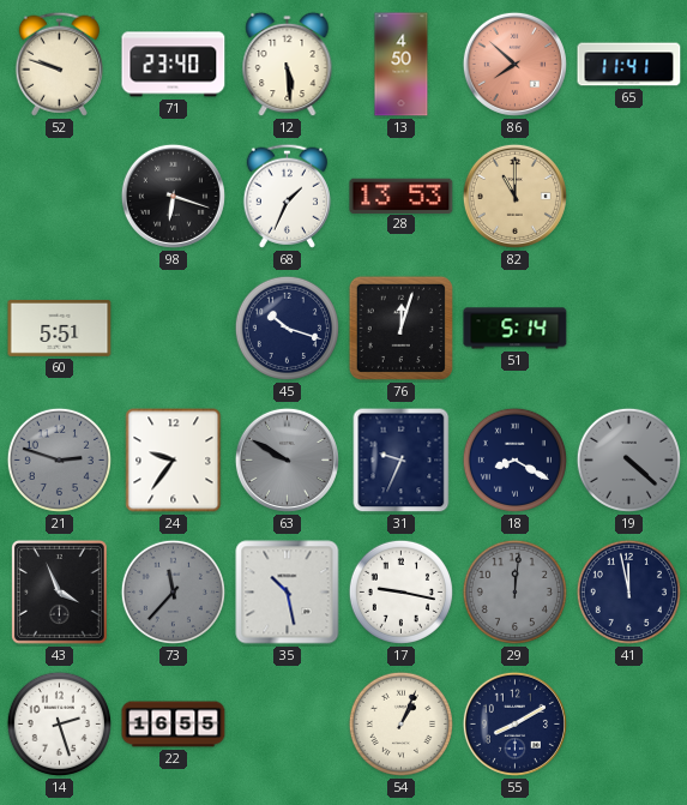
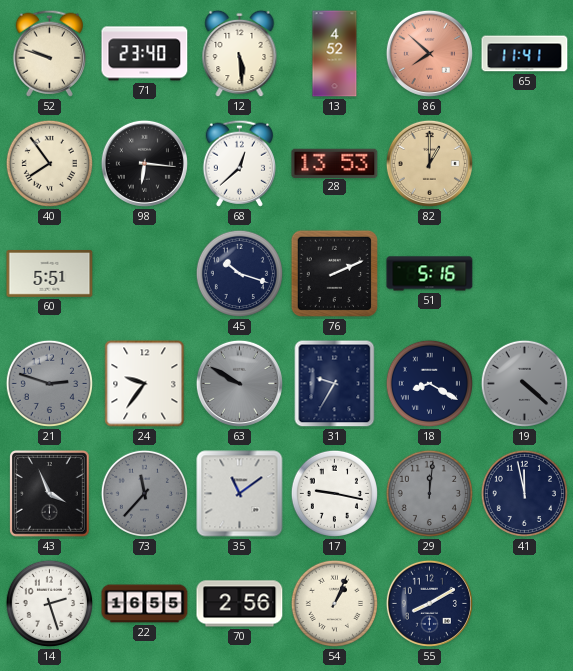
13: 4:50 -> 4:52
40: none -> 7:54
98: 6:18 -> 6:16
68: 1:34 -> 12:38
82: 11:00 -> 1:00
76: 12:03 -> 2:11
51: 5:14 -> 5:16
31: 9:34 -> 9:35
35: 10:28 -> 11:09
70: none -> 2:56
